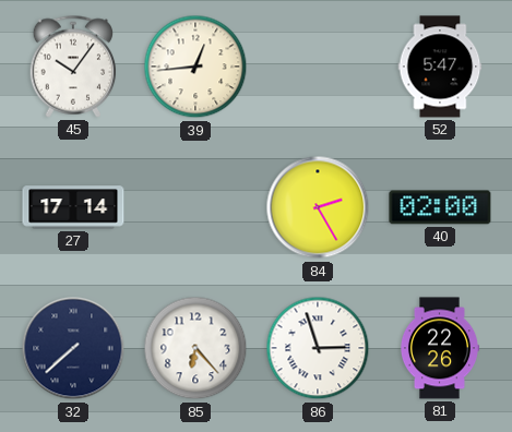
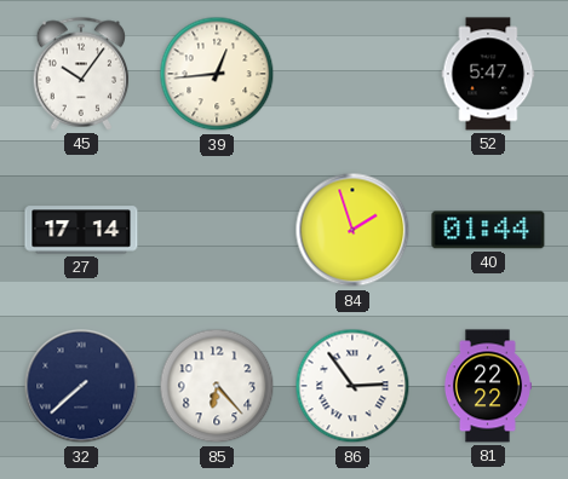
84: 2:25 -> 1:57
40: 02:00 -> 01:44
86: 2:57 -> 2:54
81: 22:26 -> 22:22
